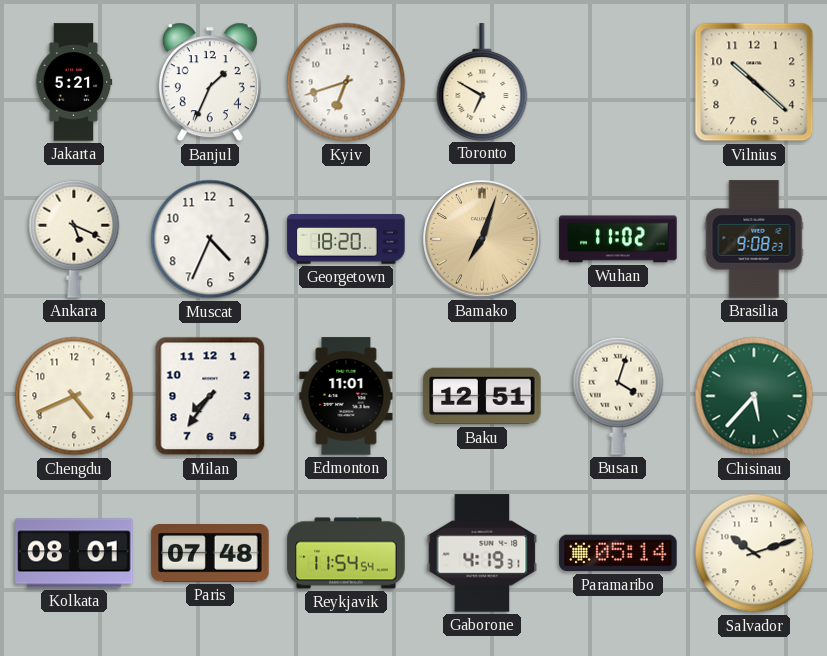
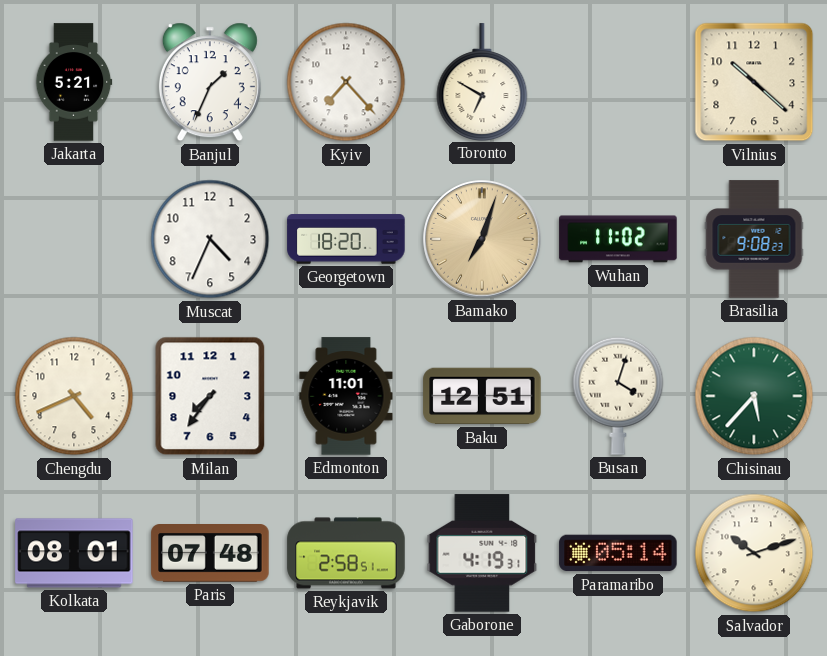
Kyiv: 6:42 -> 7:23
Ankara: 5:19 -> none
Reykjavik: 11:54 -> 2:58
